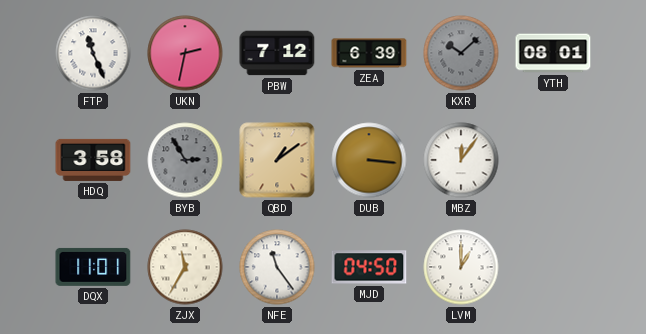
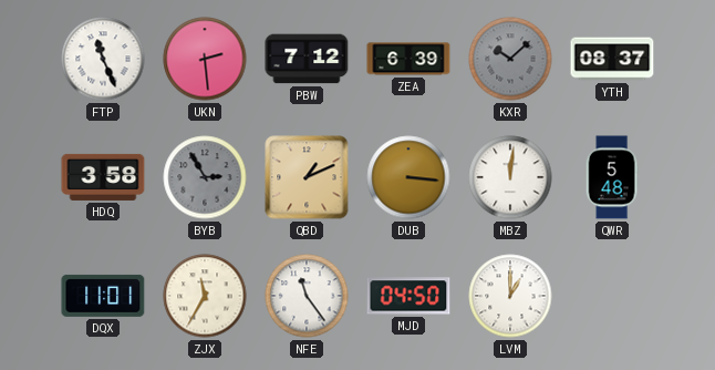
UKN: 2:32 -> 2:29
YTH: 08:01 -> 08:37
QBD: 1:09 -> 1:11
MBZ: 12:06 -> 12:01
QWR: none -> 5:48
